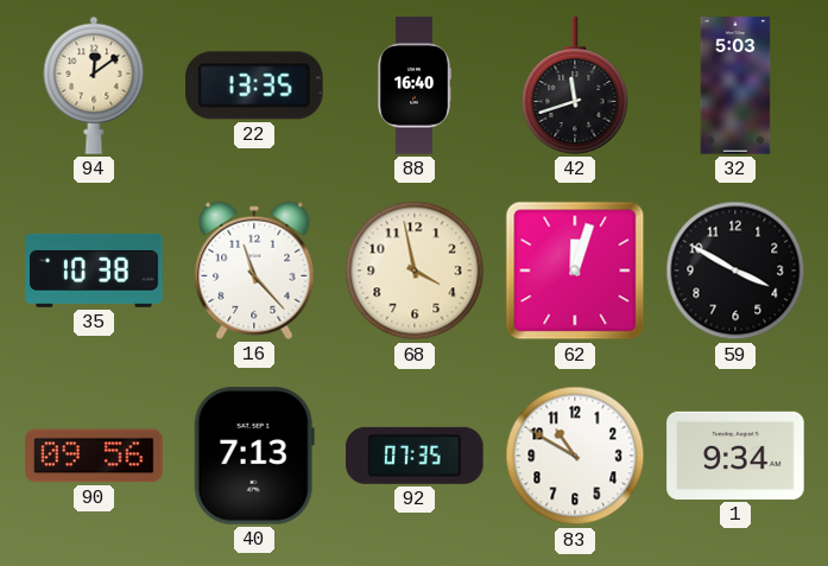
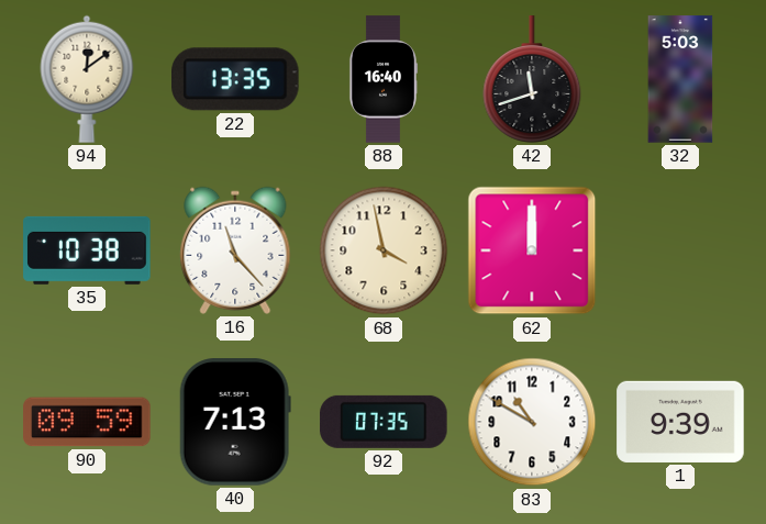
62: 12:03 -> 12:00
59: 3:50 -> none
90: 09:56 -> 09:59
1: 9:34 -> 9:39
